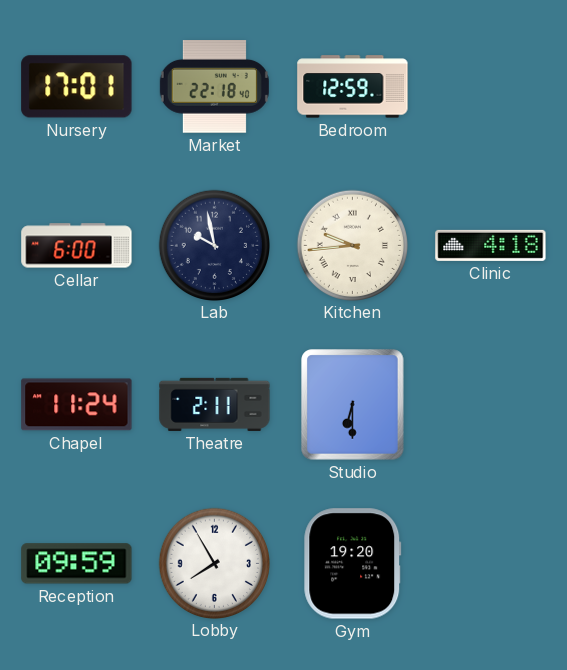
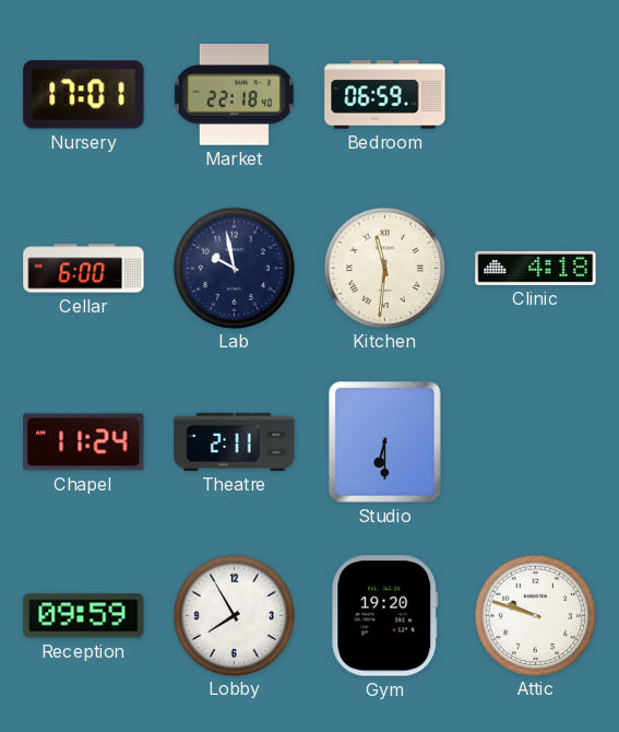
Bedroom: 12:59 -> 06:59
Kitchen: 9:44 -> 11:31
Attic: none -> 9:48
